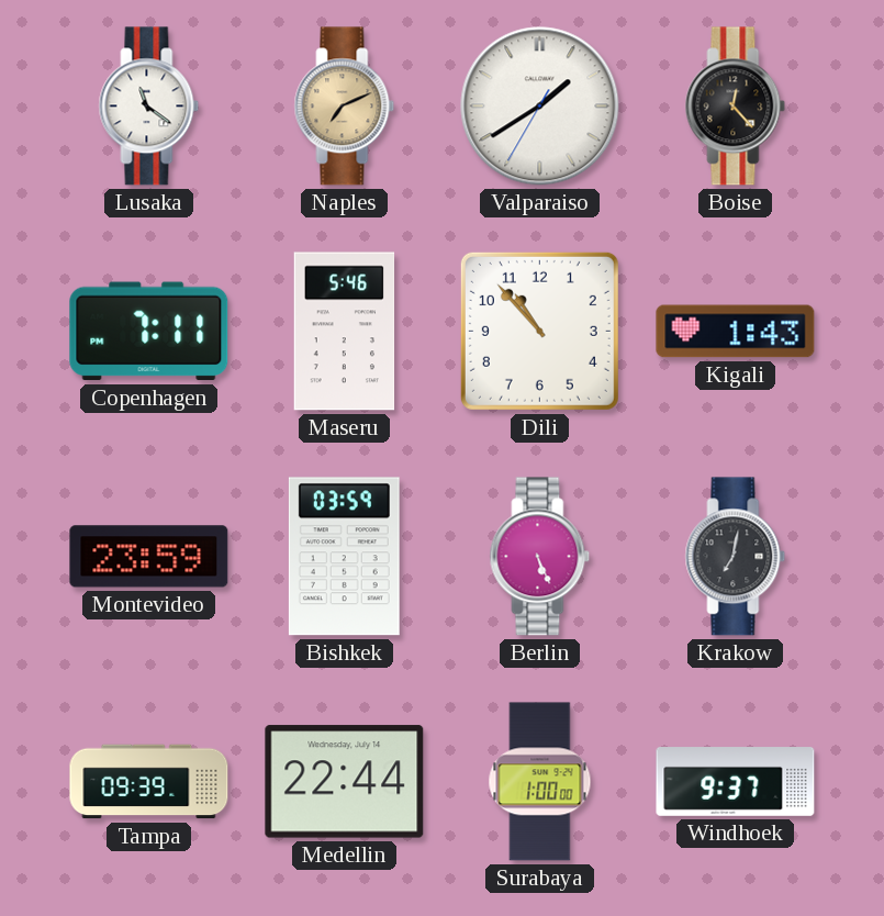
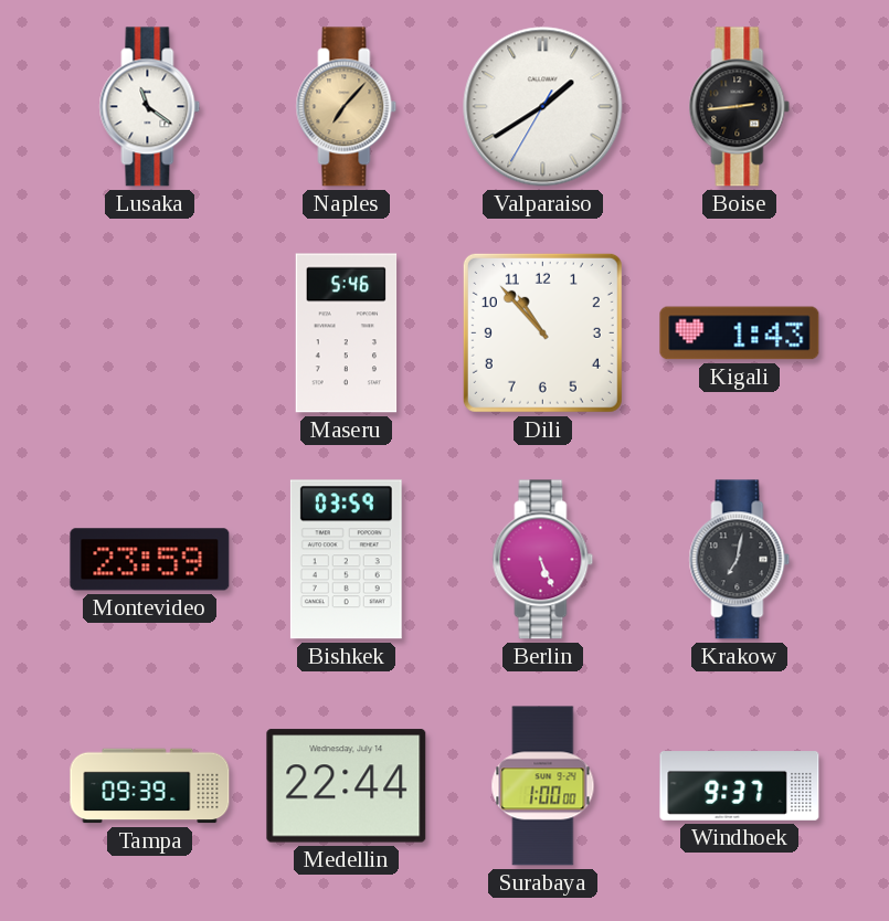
Naples: 7:11 -> 7:07
Boise: 12:23 -> 2:44
Copenhagen: 7:11 -> none
